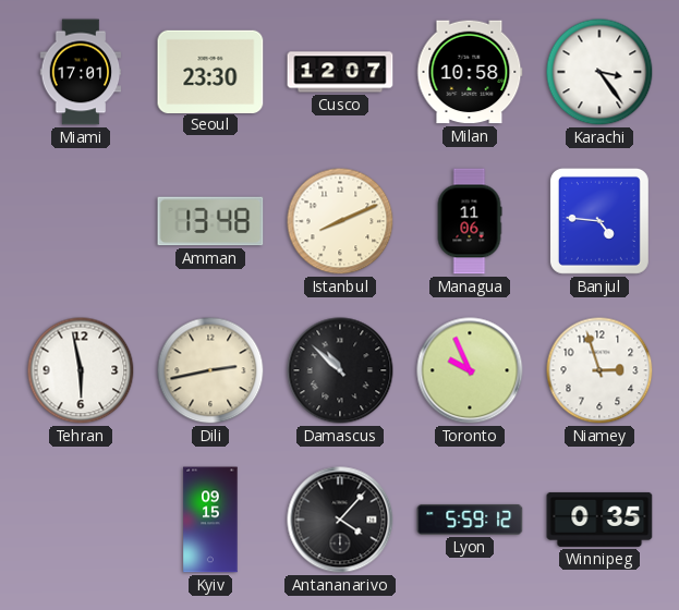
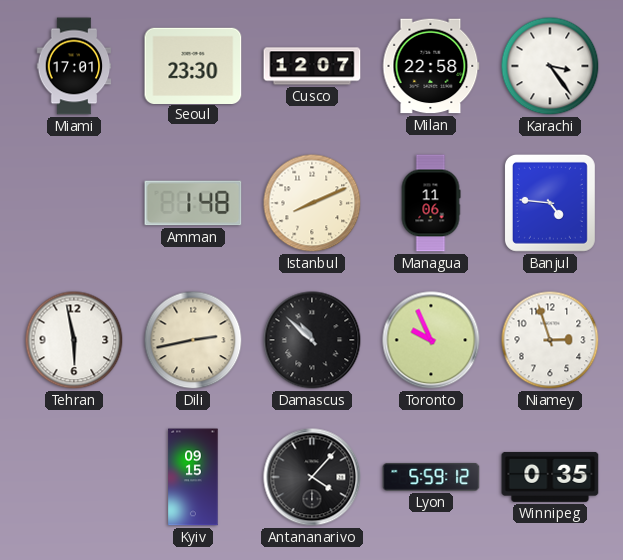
Milan: 10:58 -> 22:58
Amman: 13:48 -> 1:48
